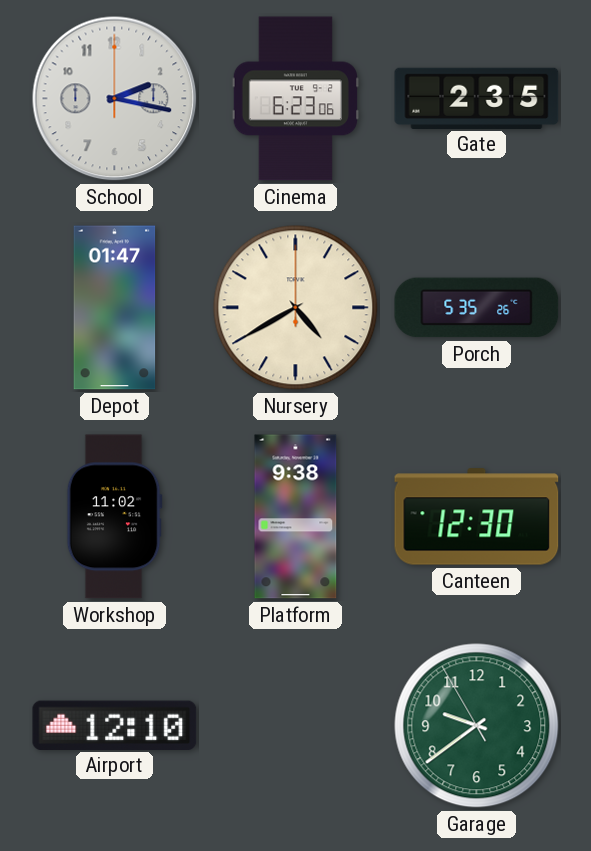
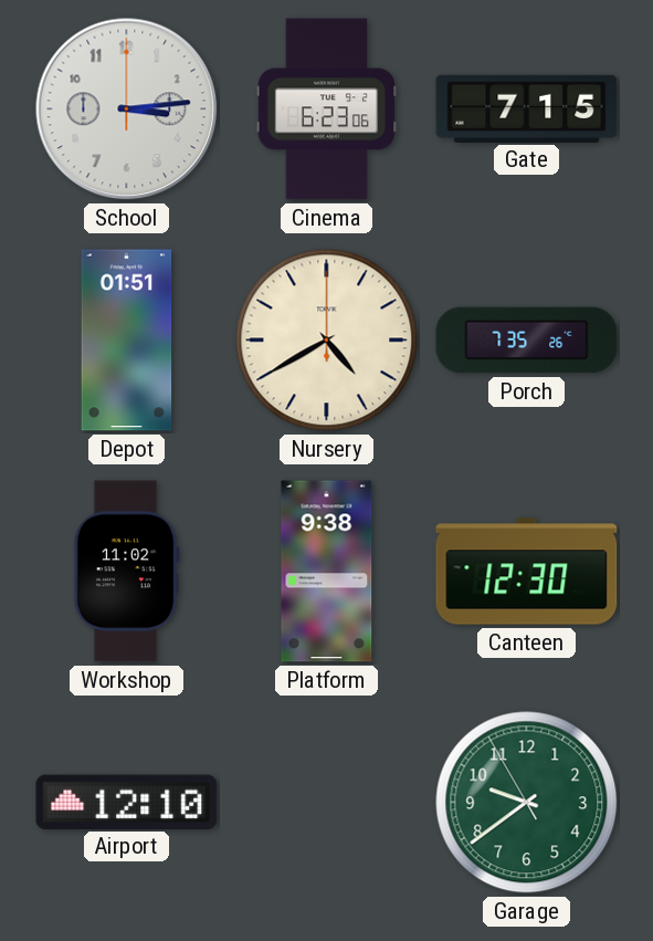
School: 2:17 -> 3:14
Gate: 2:35 -> 7:15
Depot: 01:47 -> 01:51
Porch: 5:35 -> 7:35
